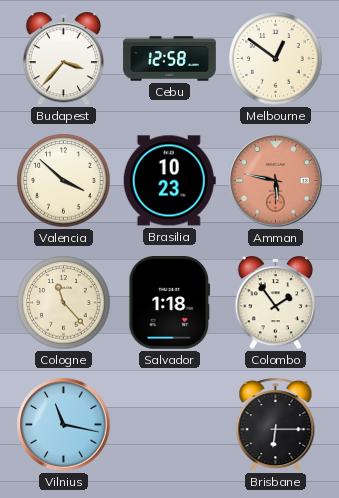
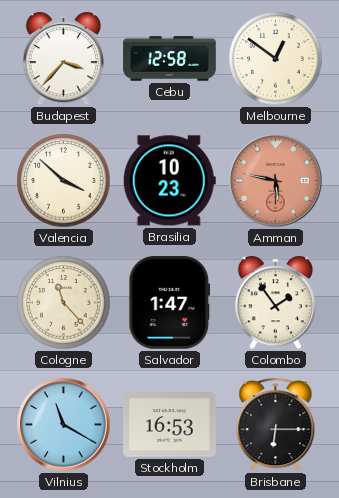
Salvador: 1:18 -> 1:47
Vilnius: 11:17 -> 11:20
Stockholm: none -> 16:53
